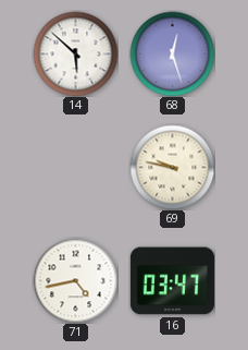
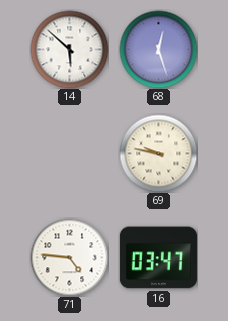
71: 4:43 -> 4:46
